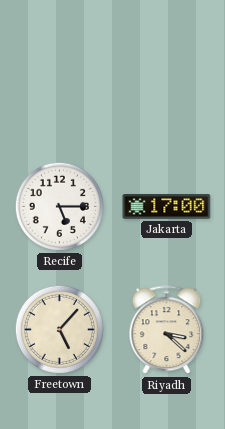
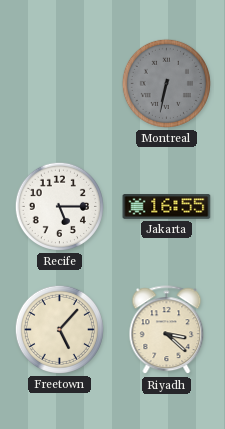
Montreal: none -> 6:32
Jakarta: 17:00 -> 16:55
